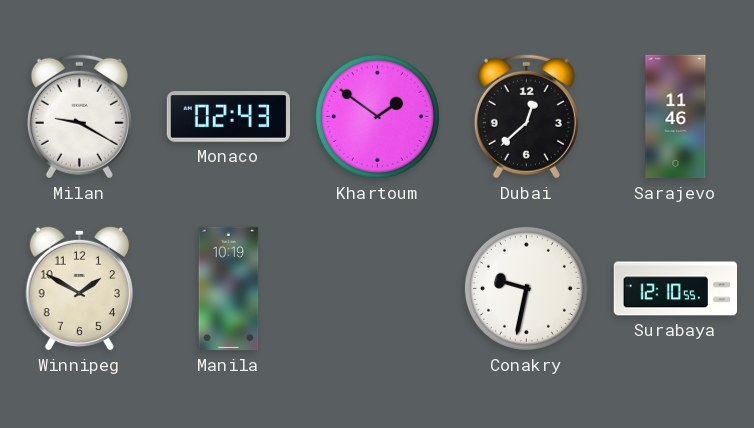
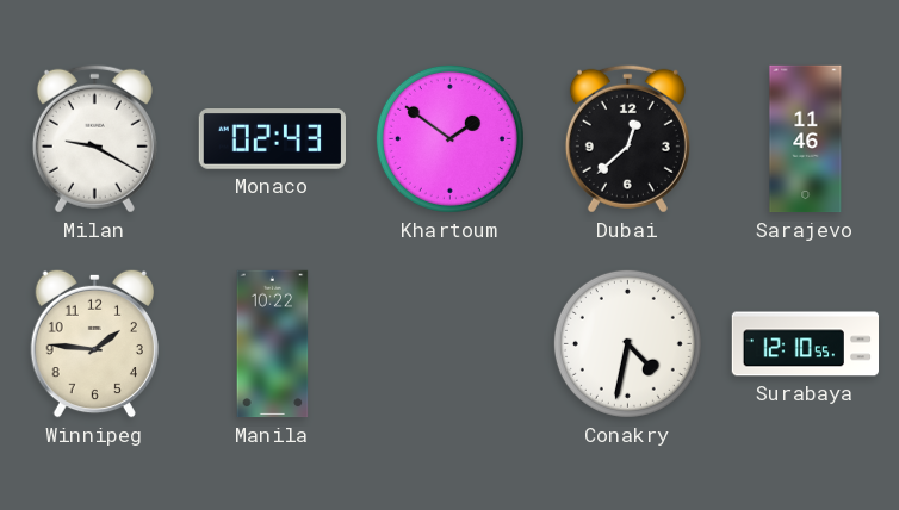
Winnipeg: 1:50 -> 1:46
Manila: 10:19 -> 10:22
Conakry: 9:32 -> 4:32
